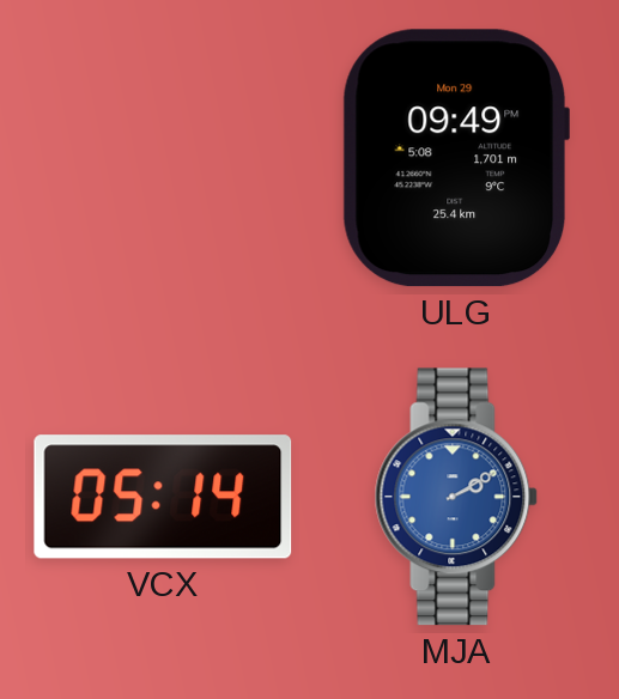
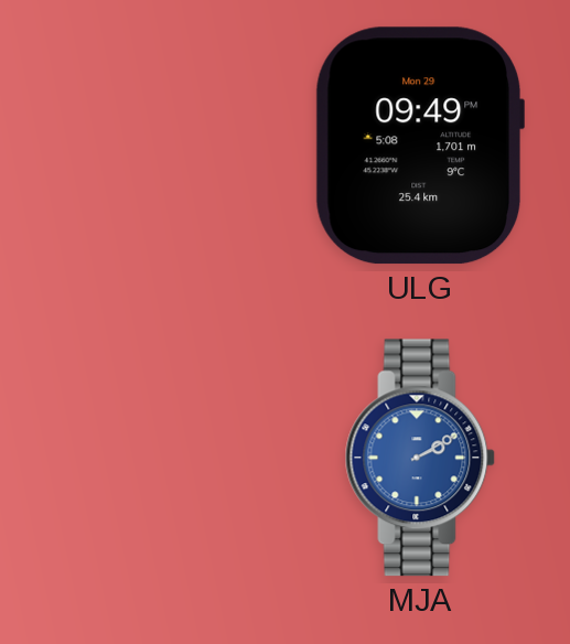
VCX: 05:14 -> none
